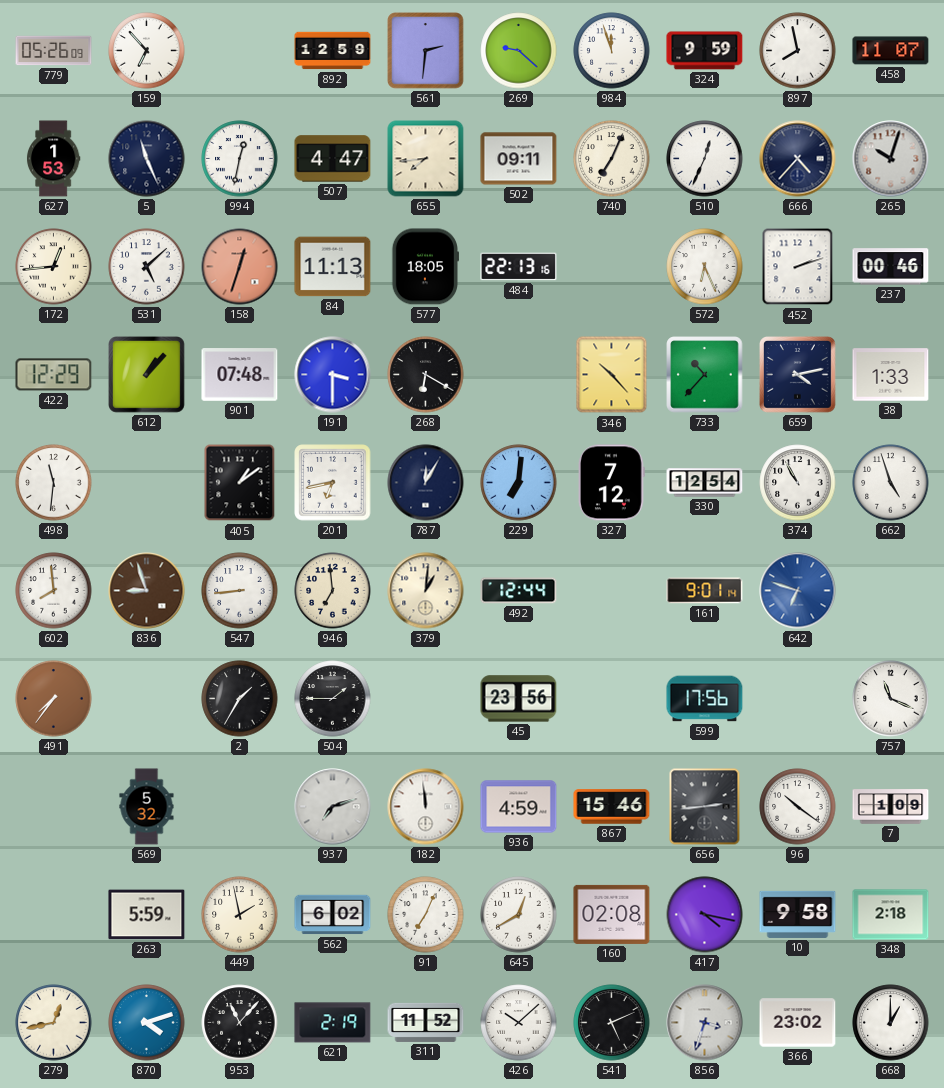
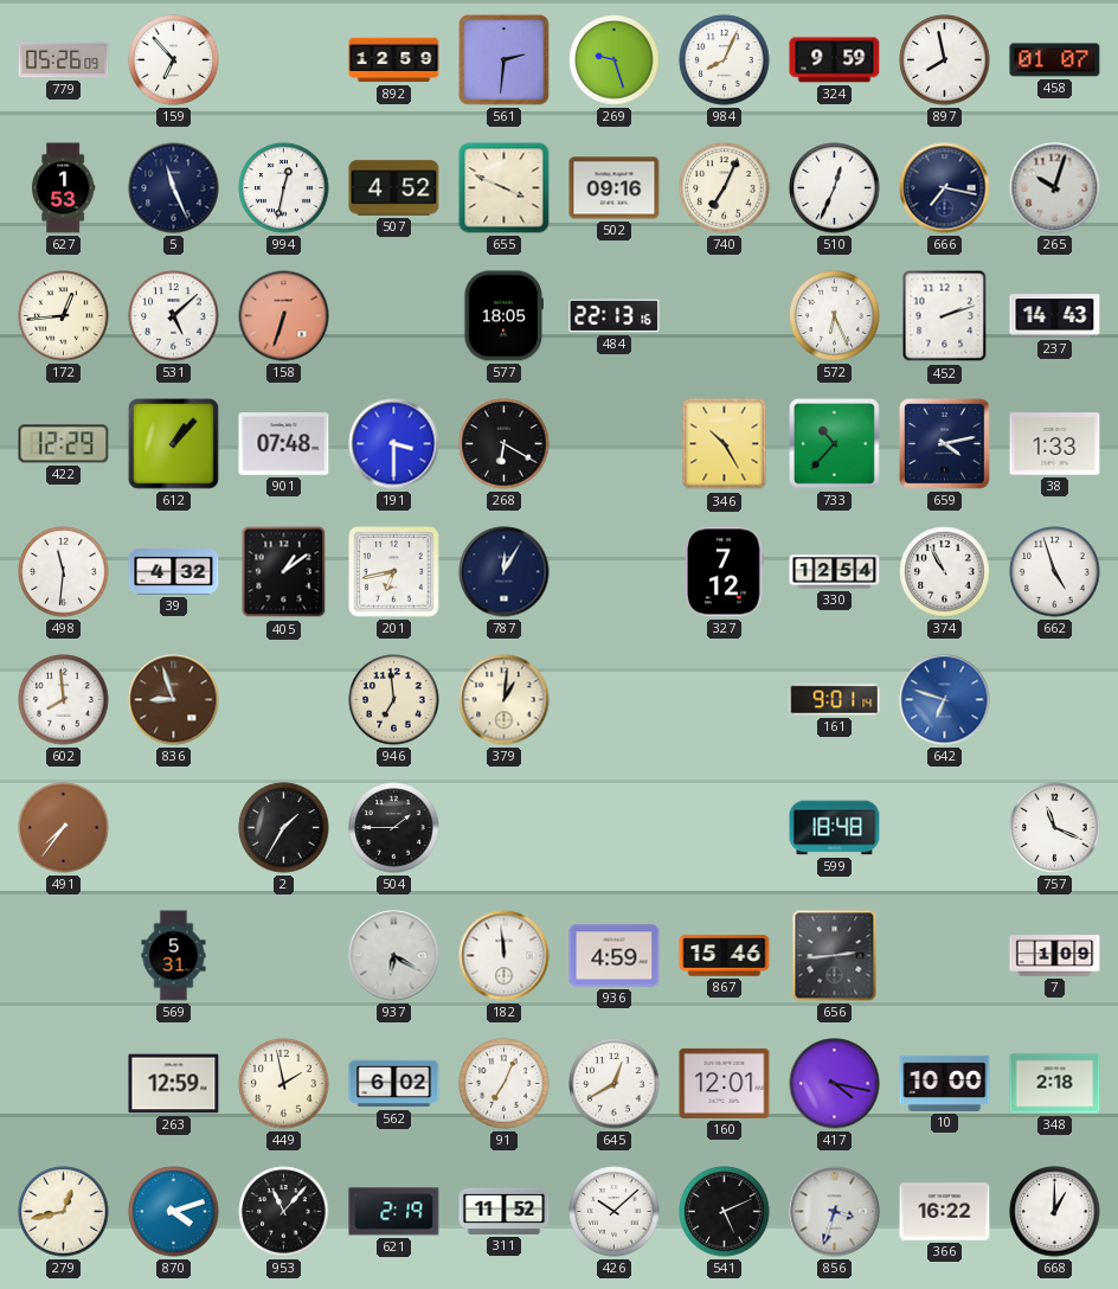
269: 9:22 -> 9:27
984: 11:57 -> 8:04
458: 11:07 -> 01:07
507: 4:47 -> 4:52
655: 7:44 -> 3:49
502: 09:11 -> 09:16
666: 4:37 -> 7:17
158: 12:33 -> 6:33
84: 11:13 -> none
237: 00:46 -> 14:43
346: 10:23 -> 10:25
39: none -> 4:32
229: 7:01 -> none
547: 8:44 -> none
492: 12:44 -> none
45: 23:56 -> none
599: 17:56 -> 18:48
569: 5:32 -> 5:31
937: 7:12 -> 6:20
96: 10:21 -> none
263: 5:59 -> 12:59
160: 02:08 -> 12:01
10: 9:58 -> 10:00
366: 23:02 -> 16:22
